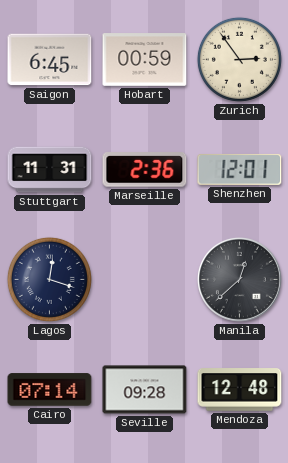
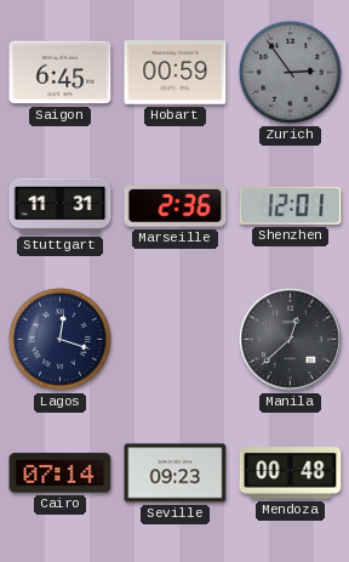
Zurich dial: cream -> grey
Seville: 09:28 -> 09:23
Mendoza: 12:48 -> 00:48
